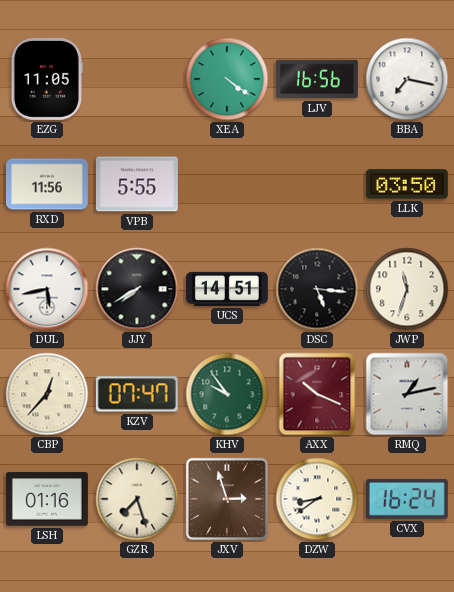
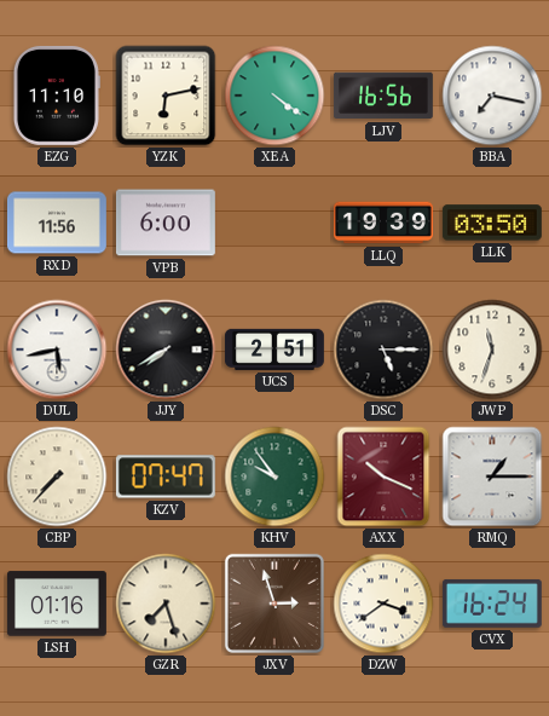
EZG: 11:05 -> 11:10
YZK: none -> 6:13
VPB: 5:55 -> 6:00
LLQ: none -> 19:39
UCS: 14:51 -> 2:51
DSC: 5:16 -> 5:15
CBP: 12:37 -> 7:37
RMQ: 1:13 -> 1:15
DZW: 8:39 -> 3:39
